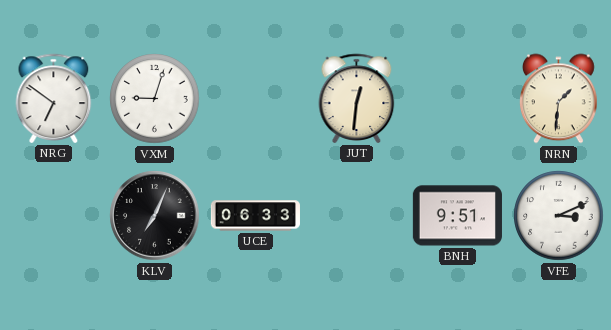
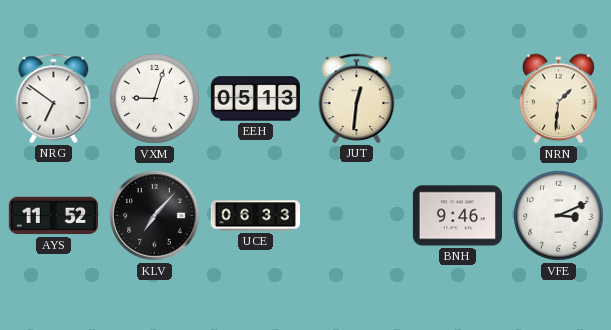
EEH: none -> 05:13
AYS: none -> 11:52
KLV: 7:04 -> 7:07
BNH: 9:51 -> 9:46
